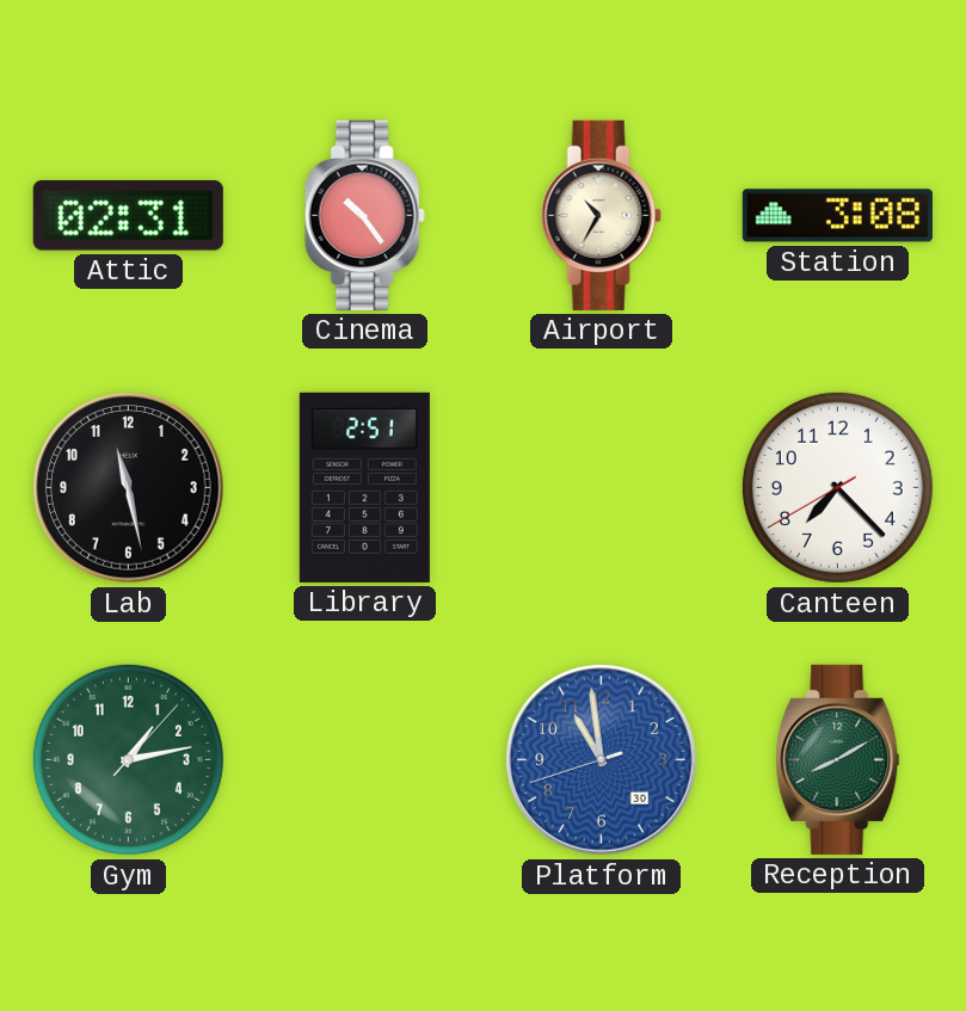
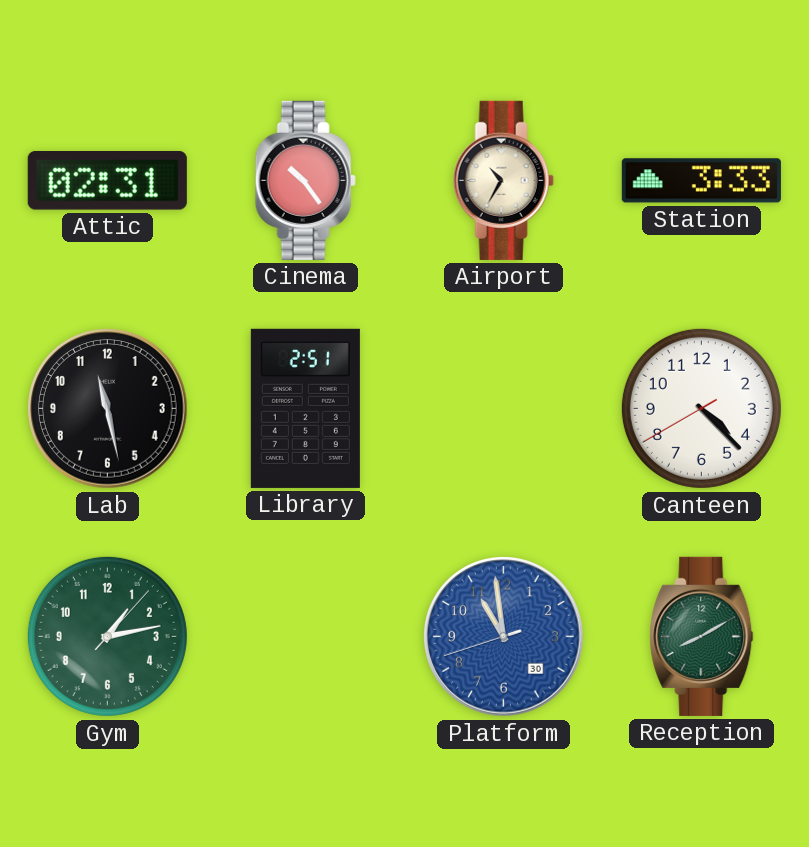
Station: 3:08 -> 3:33
Canteen: 7:22 -> 4:22
